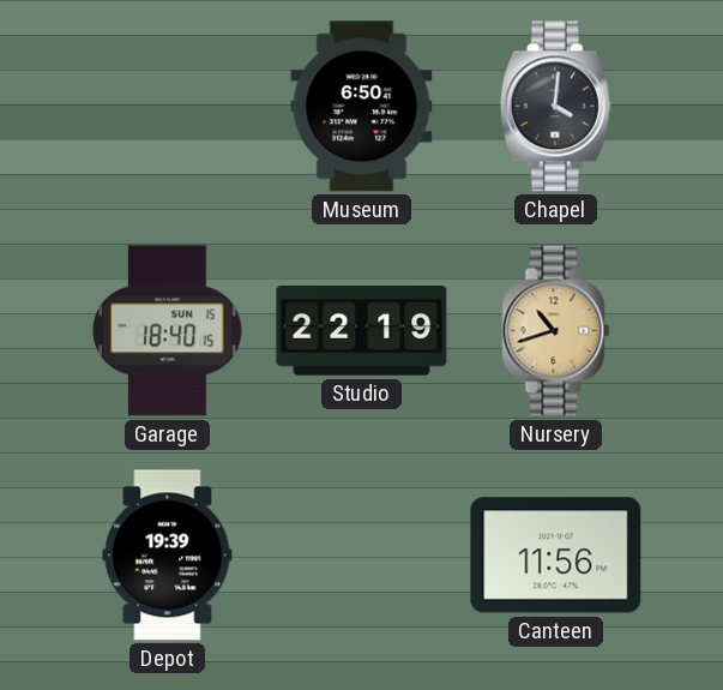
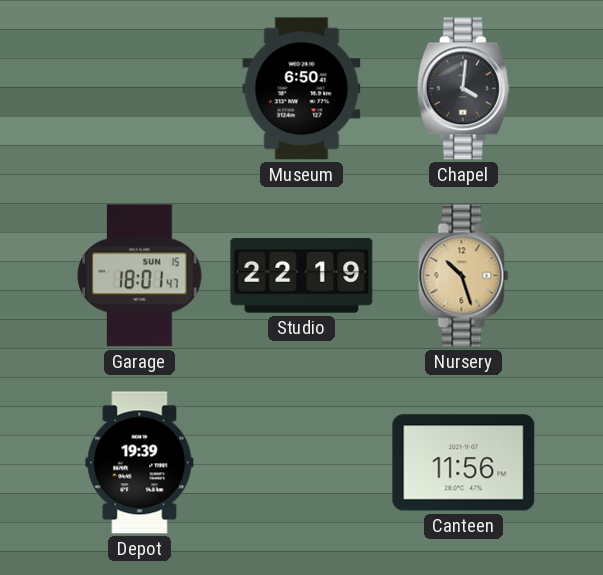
Garage: 18:40 -> 18:01
Nursery: 10:42 -> 10:27
